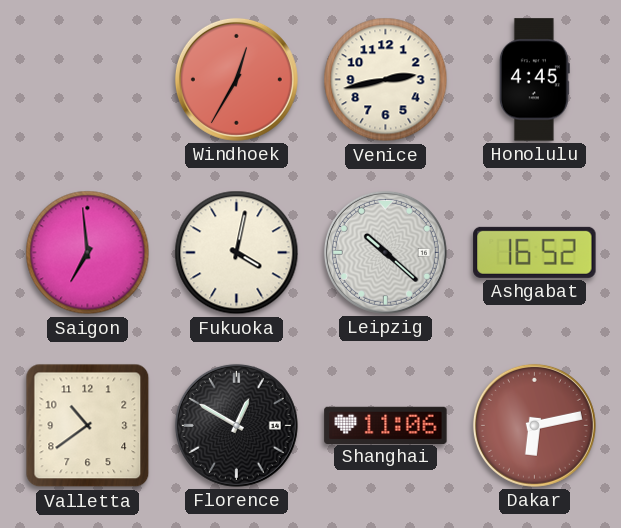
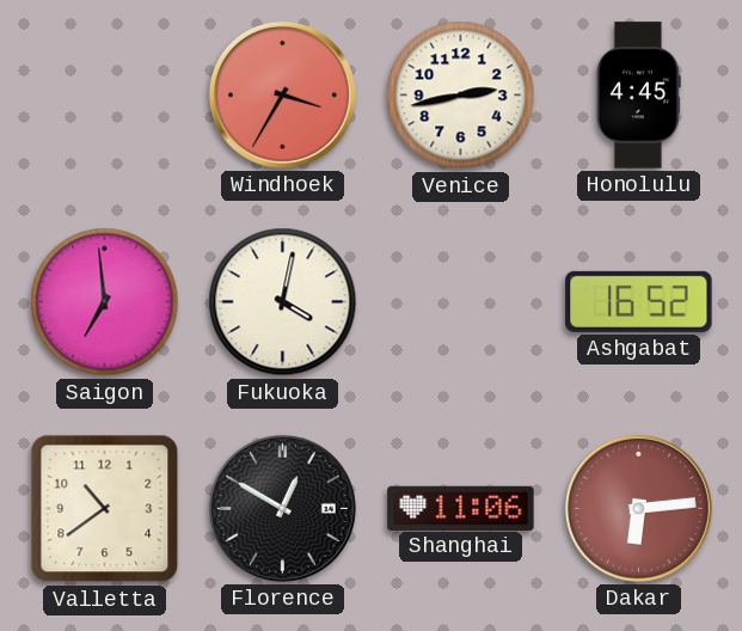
Windhoek: 12:35 -> 3:35
Leipzig: 10:22 -> none
Dakar: 6:13 -> 6:14
